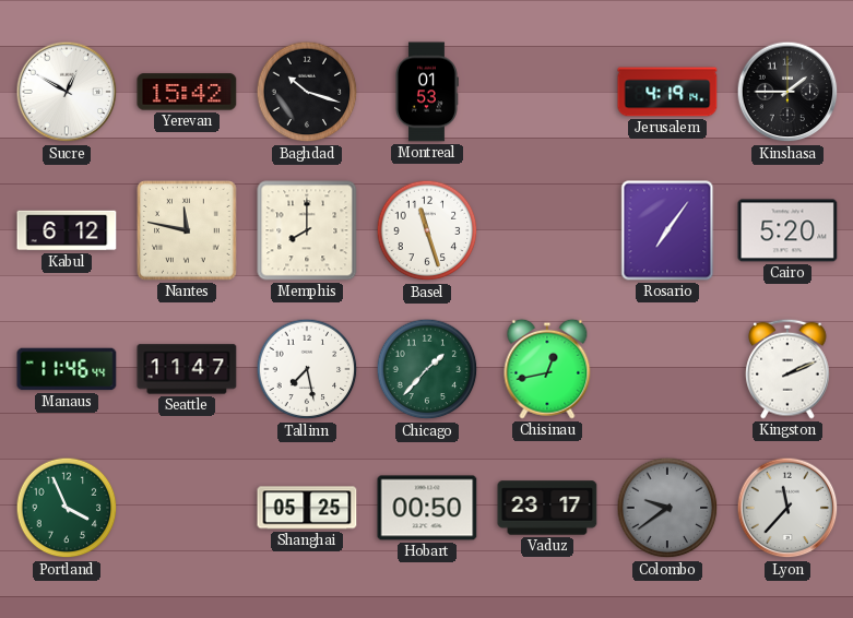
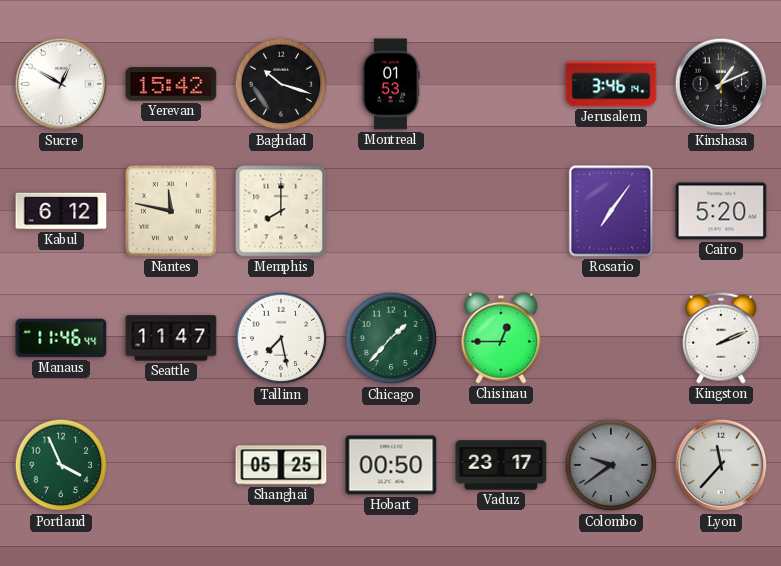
Jerusalem: 4:19 -> 3:46
Kinshasa: 1:45 -> 1:11
Basel: 11:27 -> none
Chisinau: 12:43 -> 12:45
